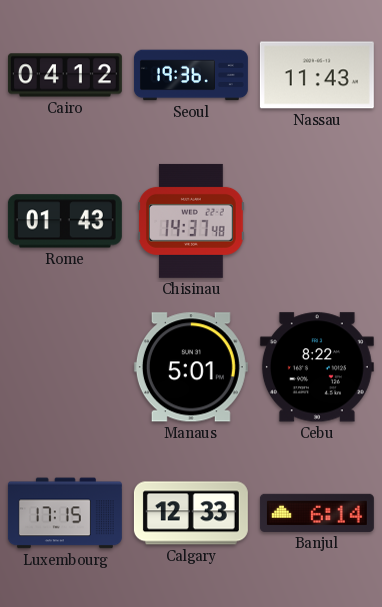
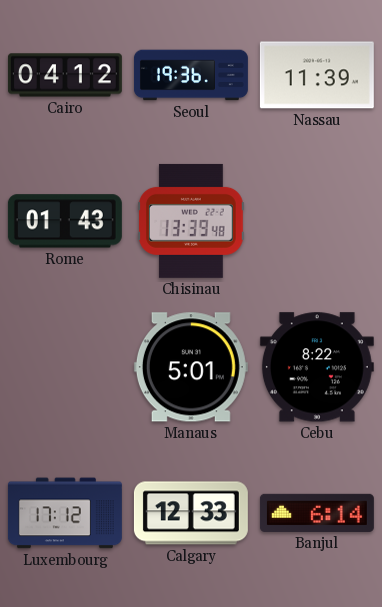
Nassau: 11:43 -> 11:39
Chisinau: 14:37 -> 13:39
Luxembourg: 17:15 -> 17:12
